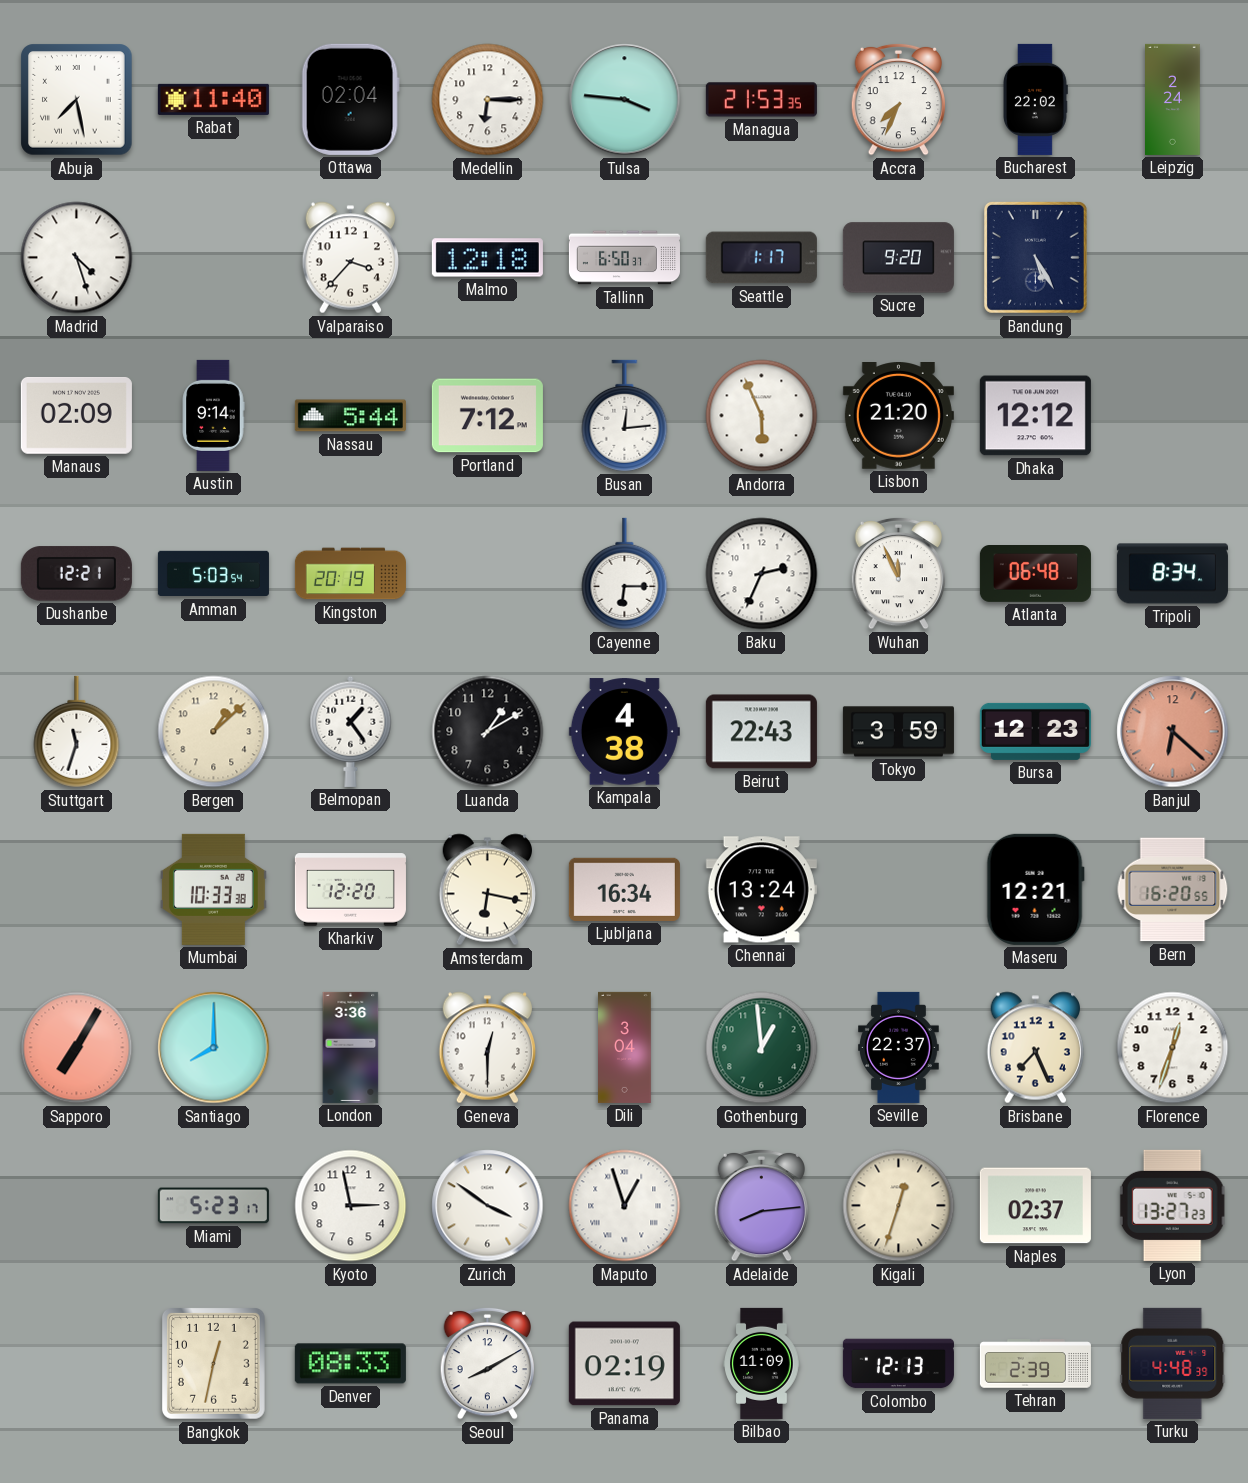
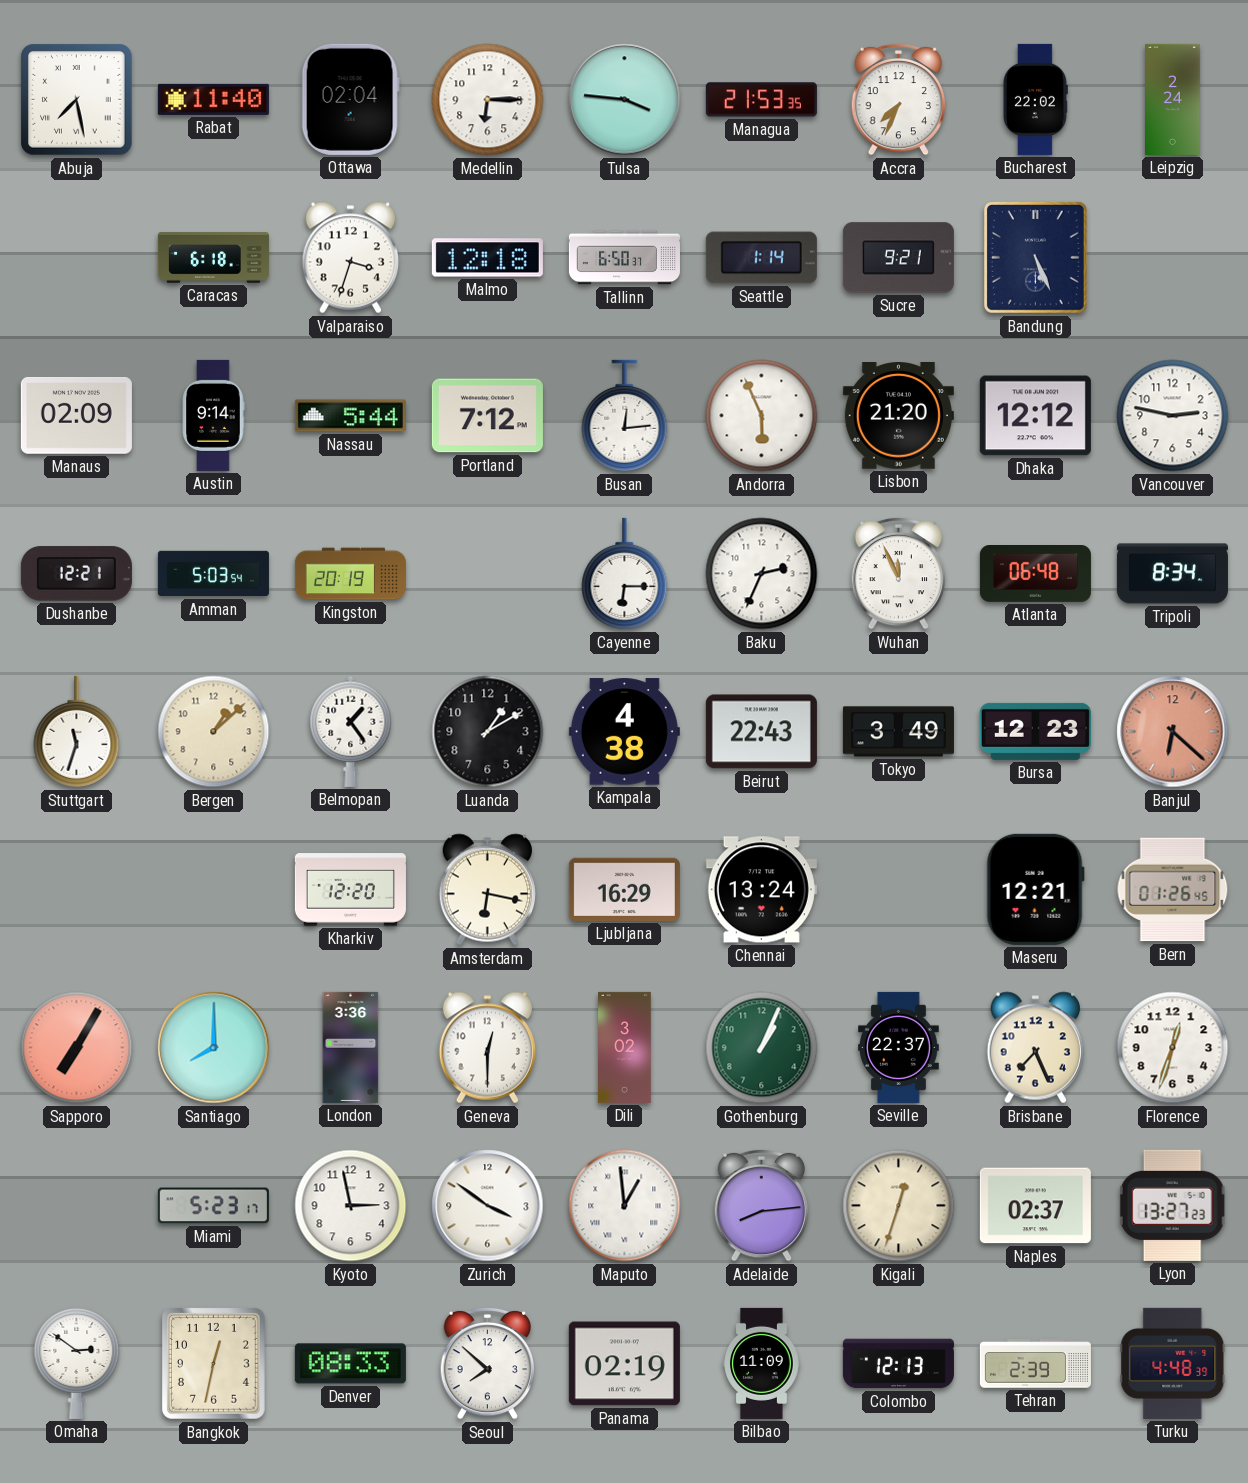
Madrid: 4:27 -> none
Caracas: none -> 6:18
Valparaiso: 3:37 -> 3:33
Seattle: 1:17 -> 1:14
Sucre: 9:20 -> 9:21
Bandung: 5:25 -> 5:26
Vancouver: none -> 2:47
Tokyo: 3:59 -> 3:49
Mumbai: 10:33 -> none
Ljubljana: 16:34 -> 16:29
Bern: 16:20 -> 01:26
Dili: 3:04 -> 3:02
Gothenburg: 12:59 -> 1:04
Maputo: 12:57 -> 12:59
Omaha: none -> 2:51
Seoul: 8:10 -> 7:52
